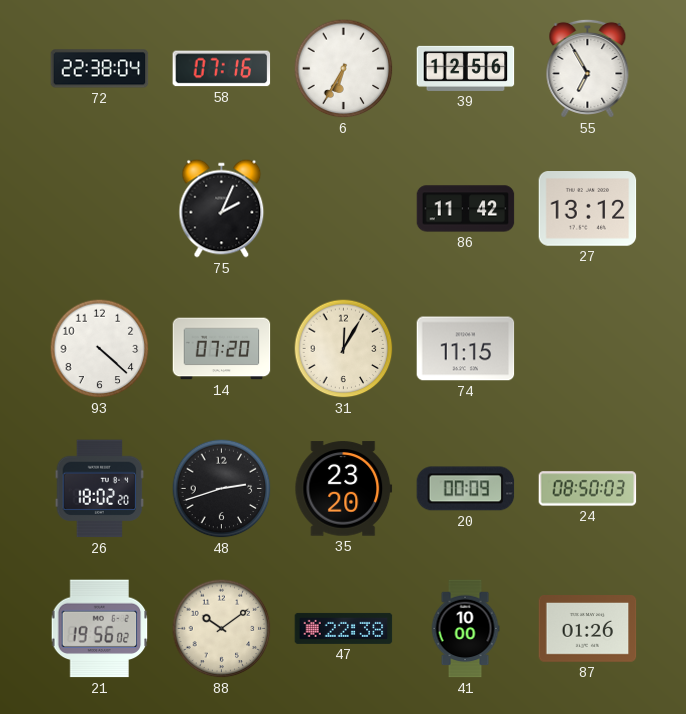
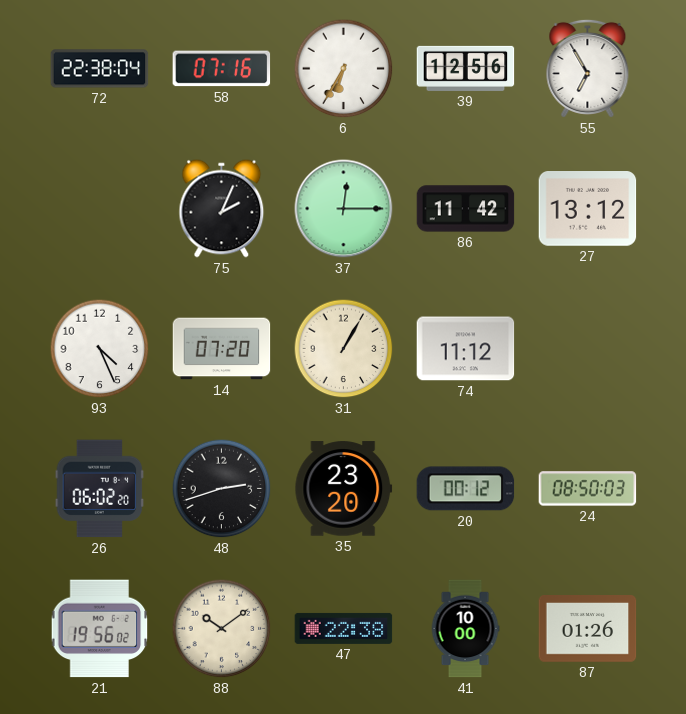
37: none -> 12:15
93: 4:22 -> 4:26
31: 12:05 -> 1:05
74: 11:15 -> 11:12
26: 18:02 -> 06:02
20: 00:09 -> 00:12
